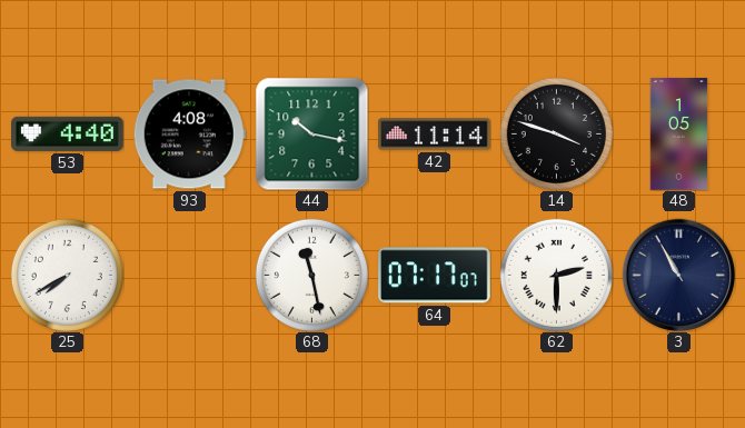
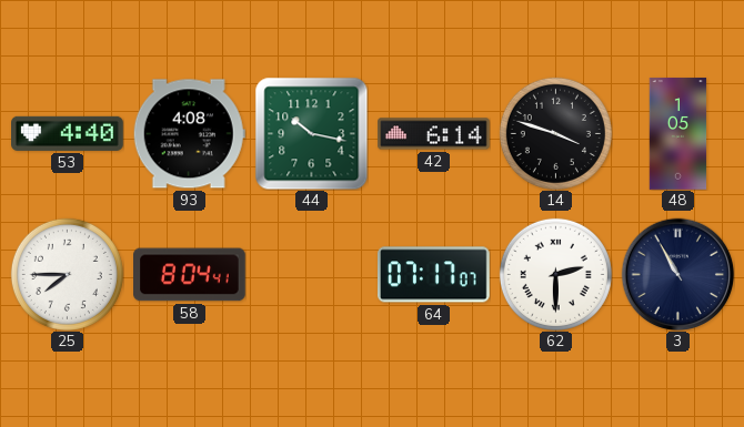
42: 11:14 -> 6:14
25: 7:40 -> 7:45
58: none -> 8:04
68: 11:28 -> none
